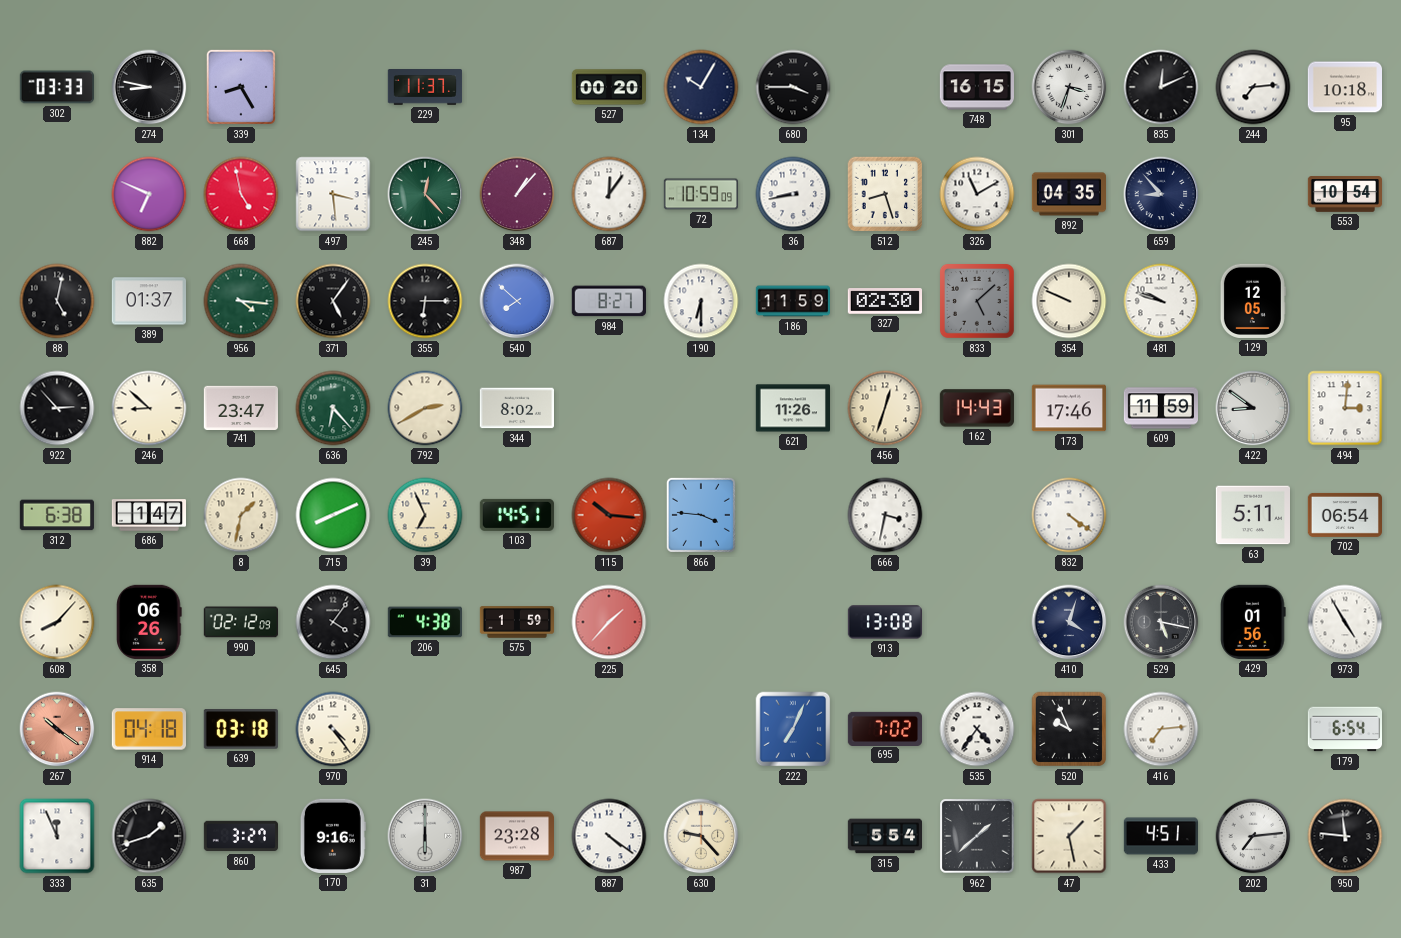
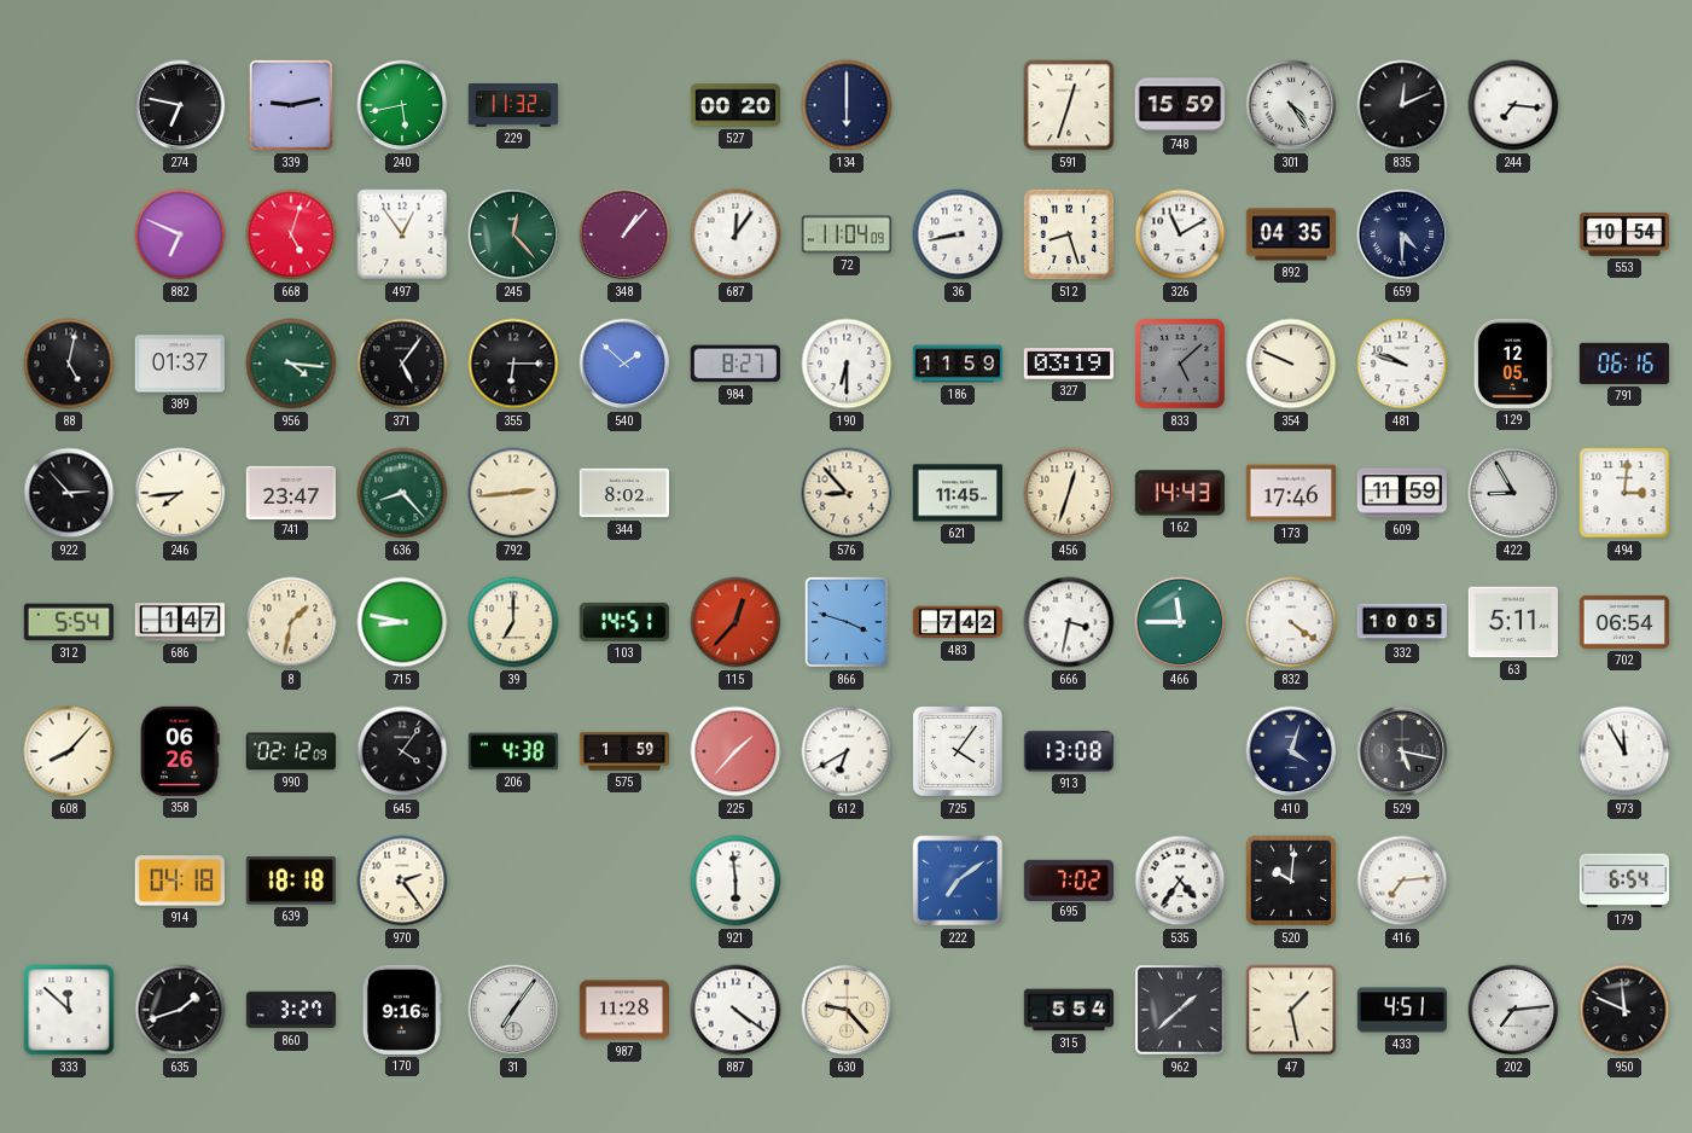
302: 03:33 -> none
274: 8:47 -> 6:47
339: 8:25 -> 9:13
240: none -> 5:43
229: 11:37 -> 11:32
134: 10:05 -> 6:00
680: 3:45 -> none
591: none -> 12:33
748: 16:15 -> 15:59
301: 3:33 -> 4:24
244: 7:14 -> 7:16
95: 10:18 -> none
668: 4:58 -> 5:03
497: 3:29 -> 12:54
72: 10:59 -> 11:04
659: 8:53 -> 4:30
540: 7:52 -> 1:52
327: 02:30 -> 03:19
791: none -> 06:16
246: 8:52 -> 7:44
636: 6:23 -> 8:23
792: 2:40 -> 2:44
576: none -> 8:53
621: 11:26 -> 11:45
422: 8:51 -> 8:55
312: 6:38 -> 5:54
715: 8:11 -> 8:47
39: 6:56 -> 7:00
115: 10:16 -> 12:37
866: 3:46 -> 3:48
483: none -> 7:42
466: none -> 11:45
332: none -> 10:05
612: none -> 6:40
725: none -> 4:06
429: 01:56 -> none
973: 4:55 -> 11:55
267: 10:21 -> none
639: 03:18 -> 18:18
970: 4:24 -> 2:24
921: none -> 5:59
222: 7:04 -> 7:09
520: 9:56 -> 10:01
333: 11:56 -> 11:52
31: 6:00 -> 7:06
987: 23:28 -> 11:28
950: 11:46 -> 11:49
